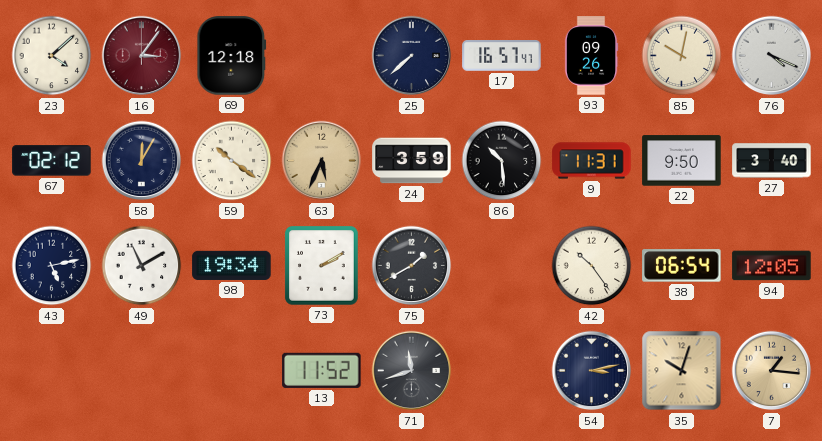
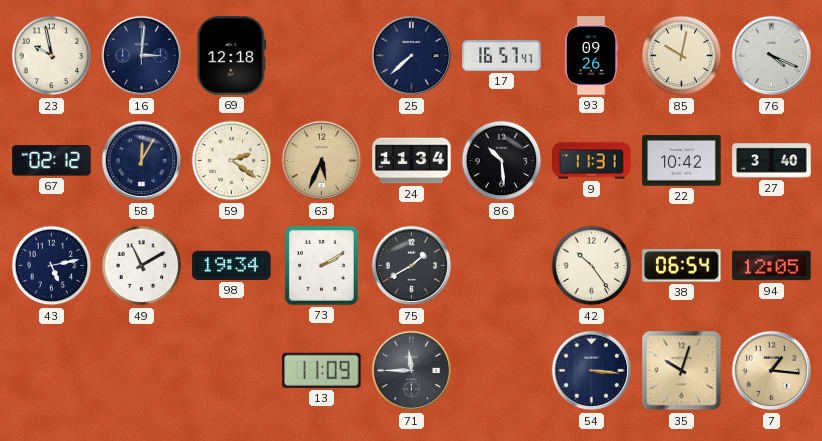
23: 4:08 -> 9:58
16: 3:06 -> 3:01
16 dial: burgundy -> navy
59: 10:21 -> 2:21
24: 3:59 -> 11:34
22: 9:50 -> 10:42
13: 11:52 -> 11:09
71: 11:42 -> 11:45
54: 3:13 -> 3:16
